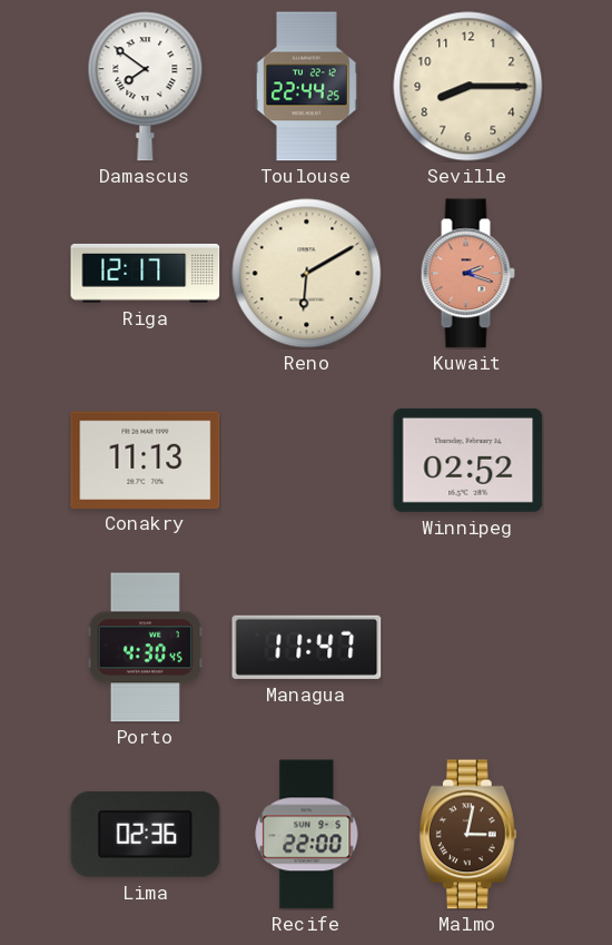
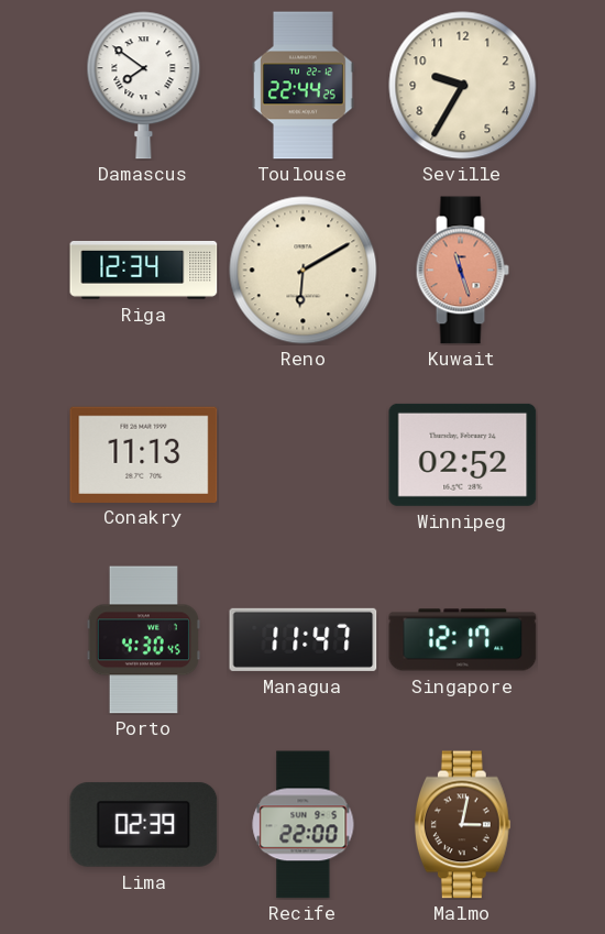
Seville: 8:15 -> 9:35
Riga: 12:17 -> 12:34
Kuwait: 2:18 -> 11:27
Singapore: none -> 12:17
Lima: 02:36 -> 02:39
